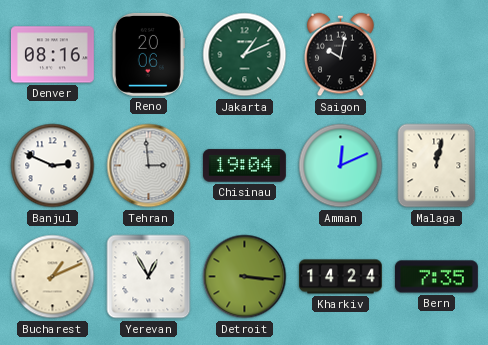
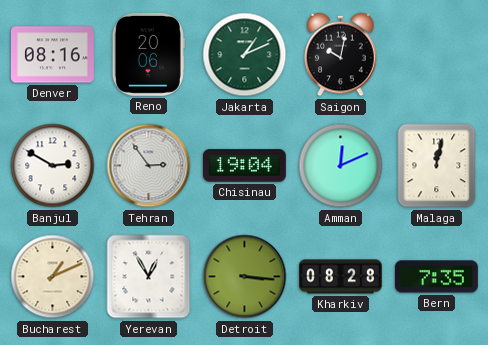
Banjul: 2:49 -> 2:50
Tehran: 2:59 -> 2:54
Kharkiv: 14:24 -> 08:28
